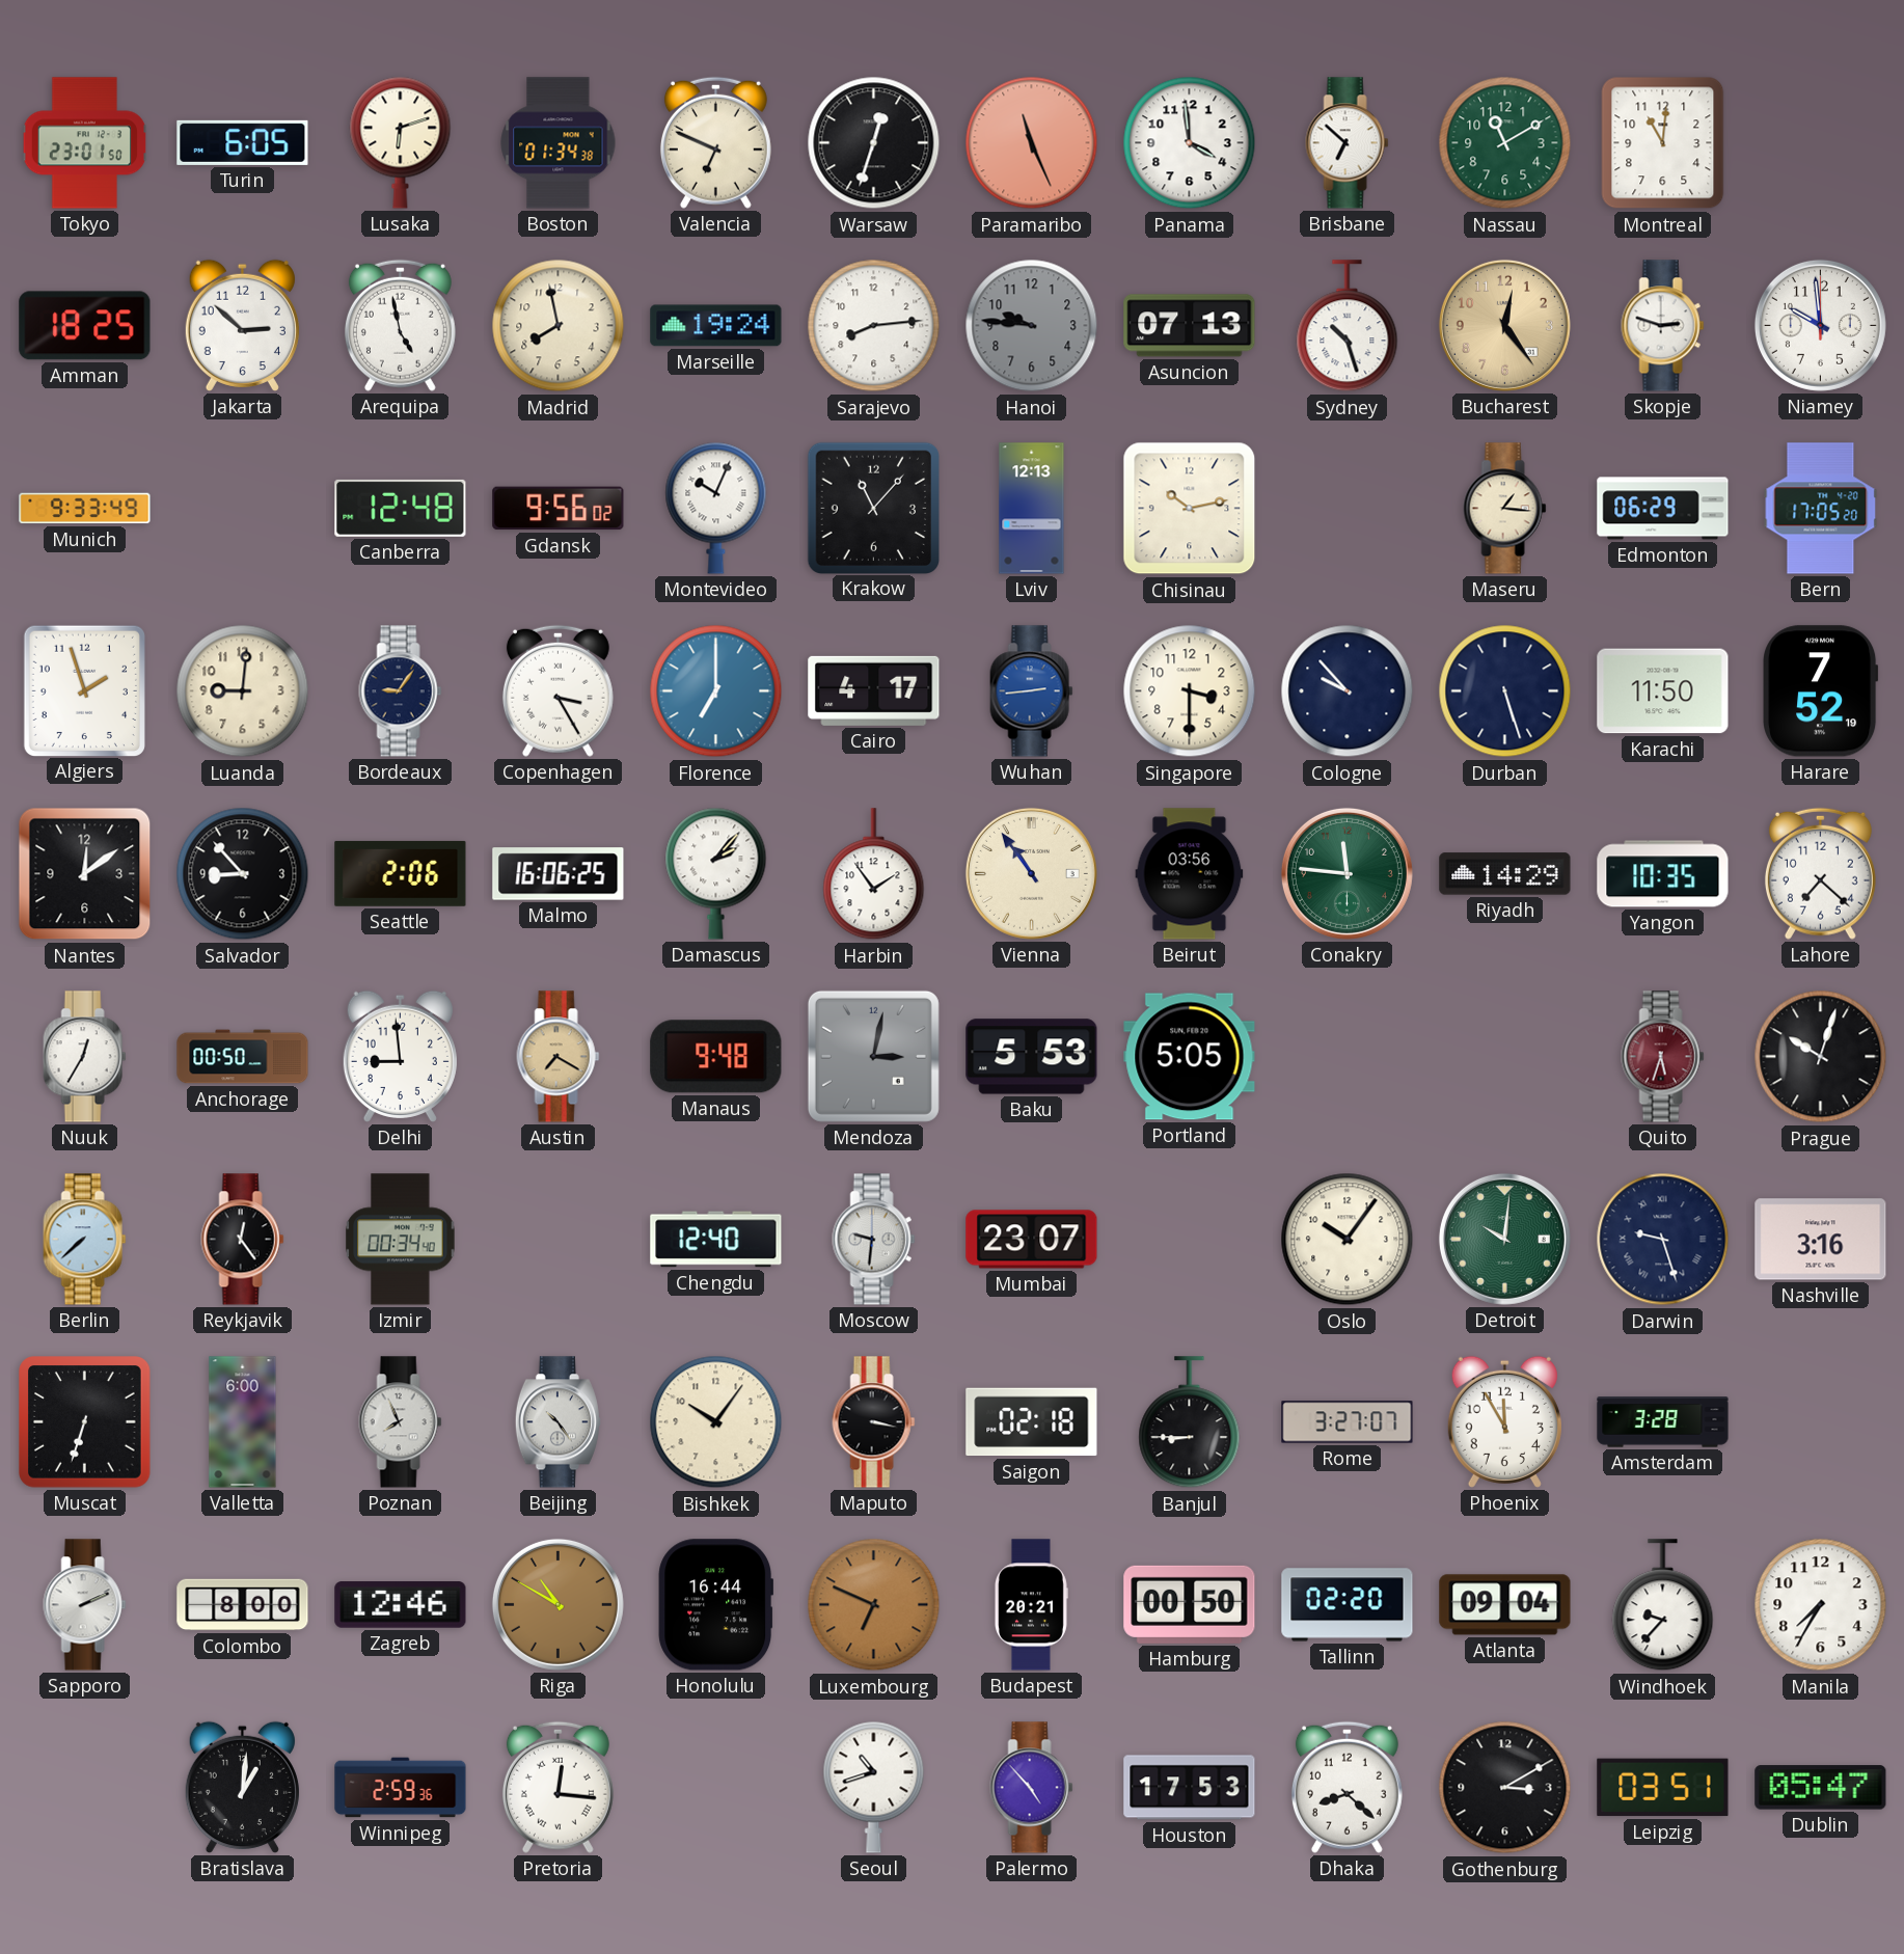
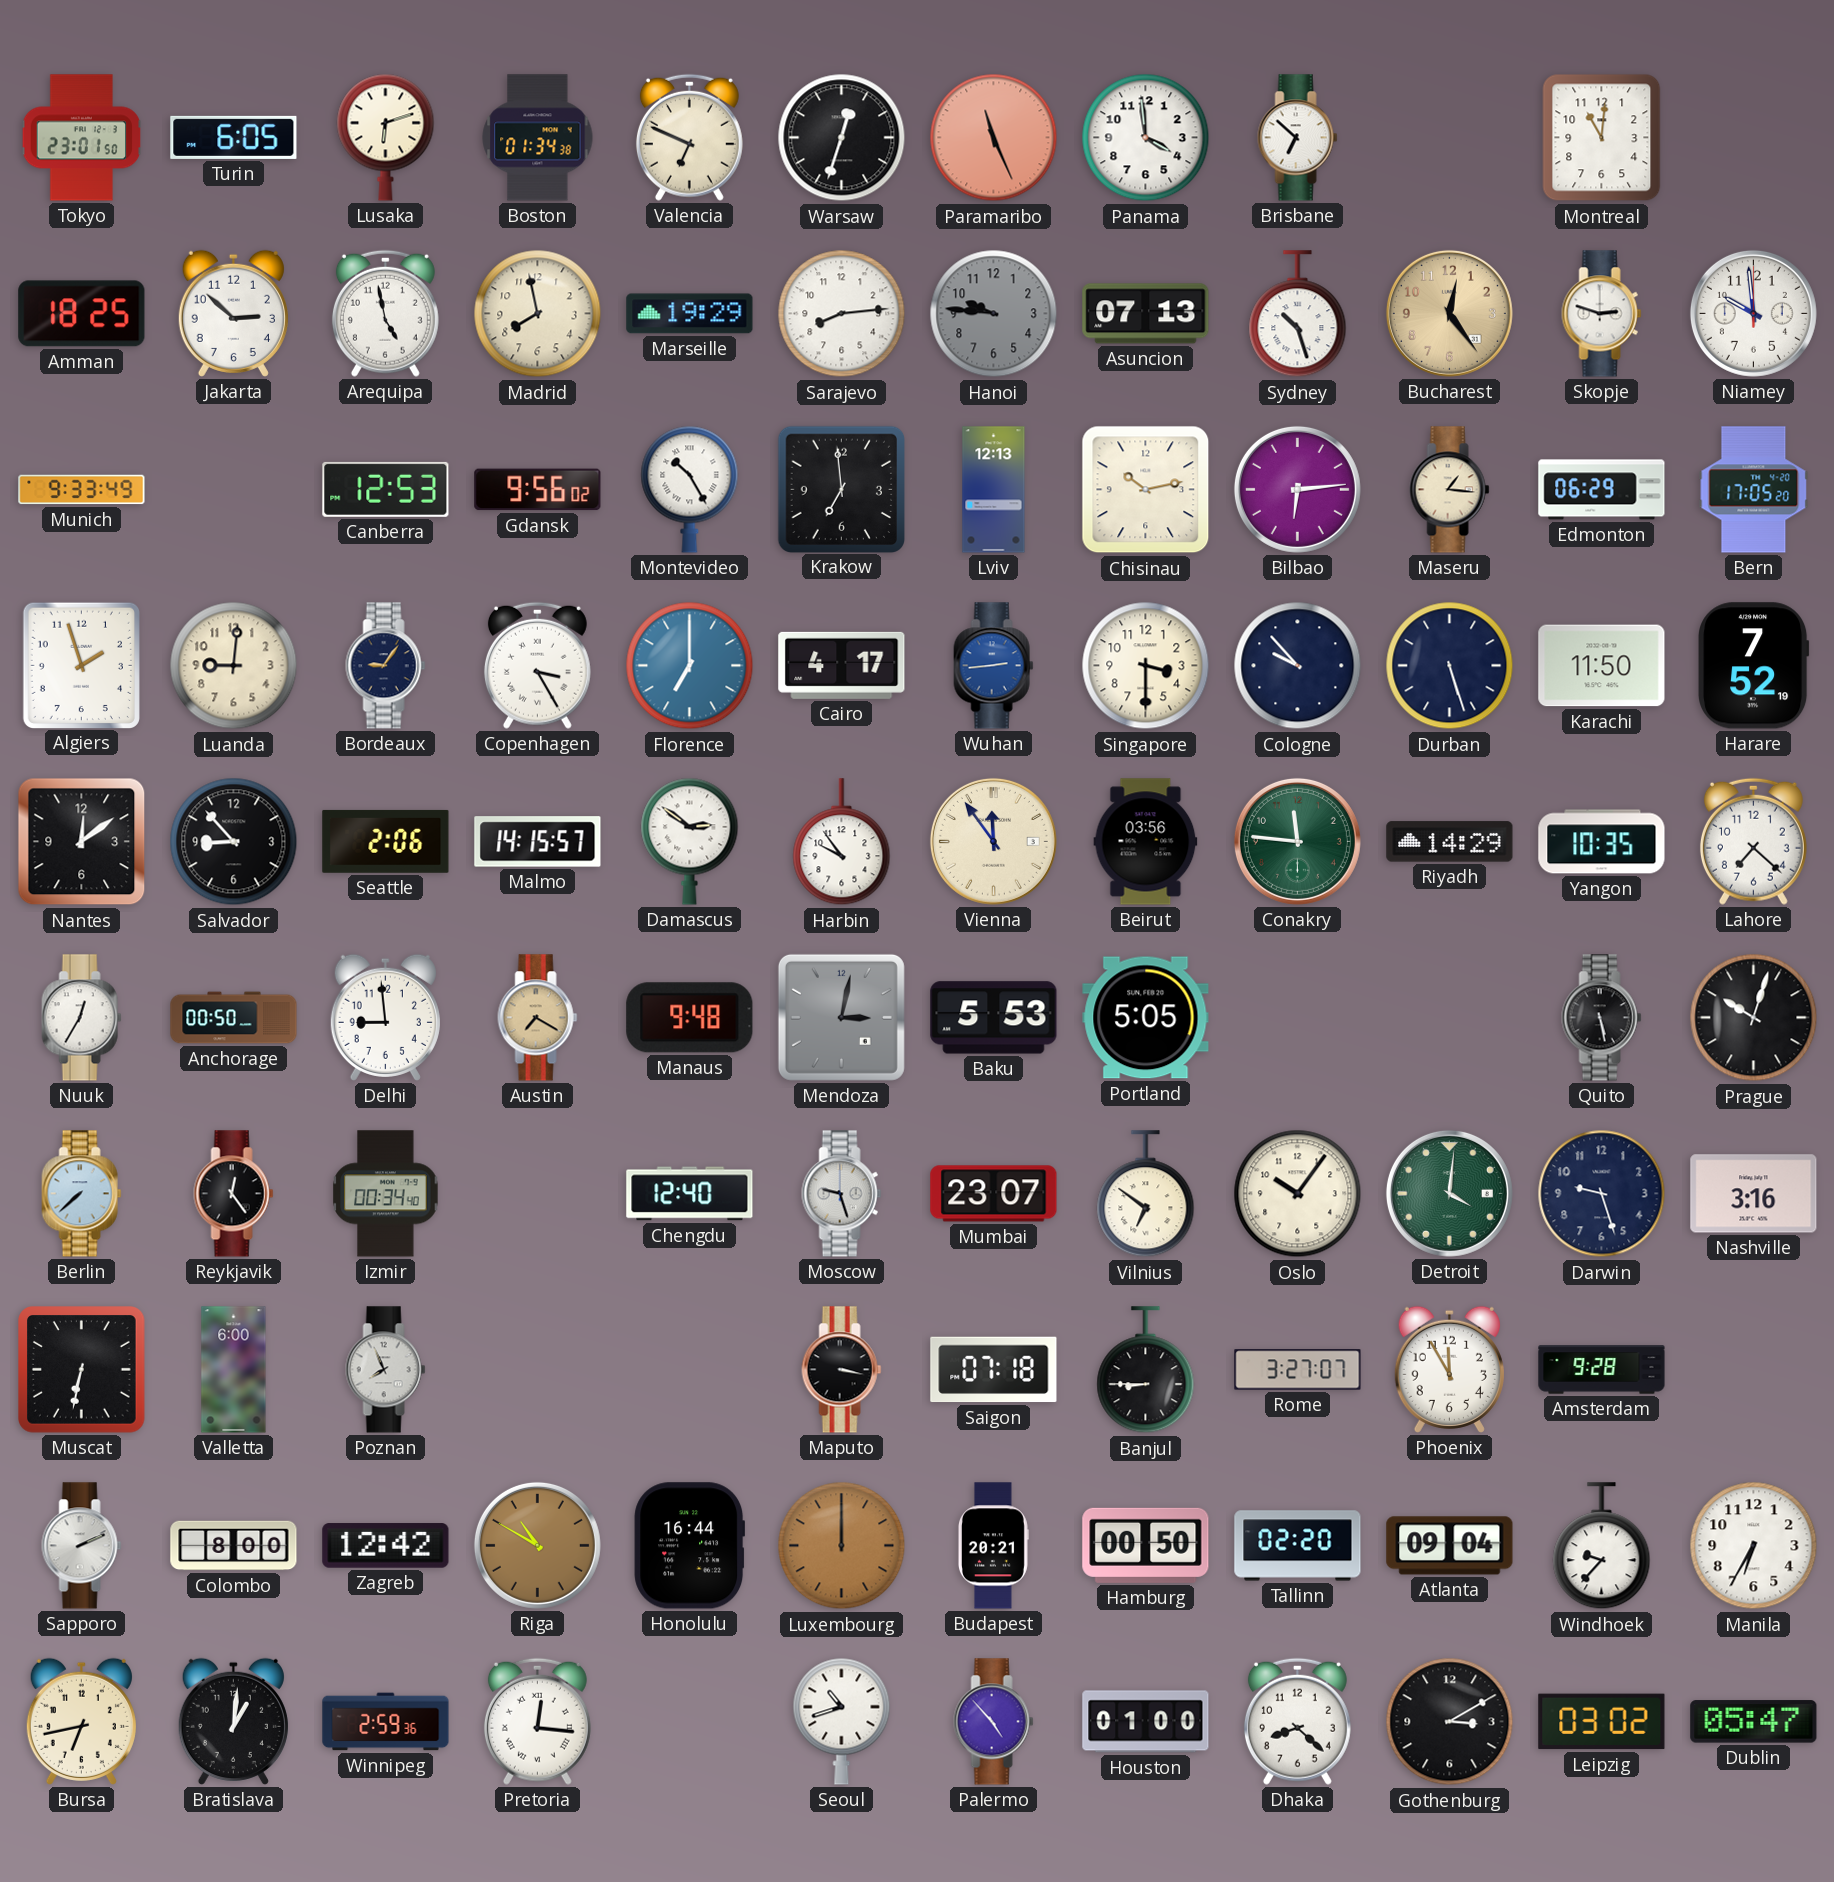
Nassau: 11:10 -> none
Marseille: 19:24 -> 19:29
Canberra: 12:48 -> 12:53
Montevideo: 10:04 -> 10:25
Krakow: 11:07 -> 6:59
Bilbao: none -> 6:14
Malmo: 16:06 -> 14:15
Damascus: 2:07 -> 2:51
Harbin: 1:54 -> 9:54
Vienna: 10:54 -> 11:54
Quito: 5:33 -> 5:28
Quito dial: burgundy -> black
Moscow: 9:31 -> 9:27
Vilnius: none -> 6:51
Detroit: 10:01 -> 4:01
Darwin numerals: Roman -> Arabic
Muscat: 6:33 -> 6:32
Beijing: 10:24 -> none
Bishkek: 10:06 -> none
Saigon: 02:18 -> 07:18
Amsterdam: 3:28 -> 9:28
Zagreb: 12:46 -> 12:42
Luxembourg: 6:49 -> 12:00
Manila: 7:35 -> 6:35
Bursa: none -> 6:43
Houston: 17:53 -> 01:00
Leipzig: 03:51 -> 03:02
